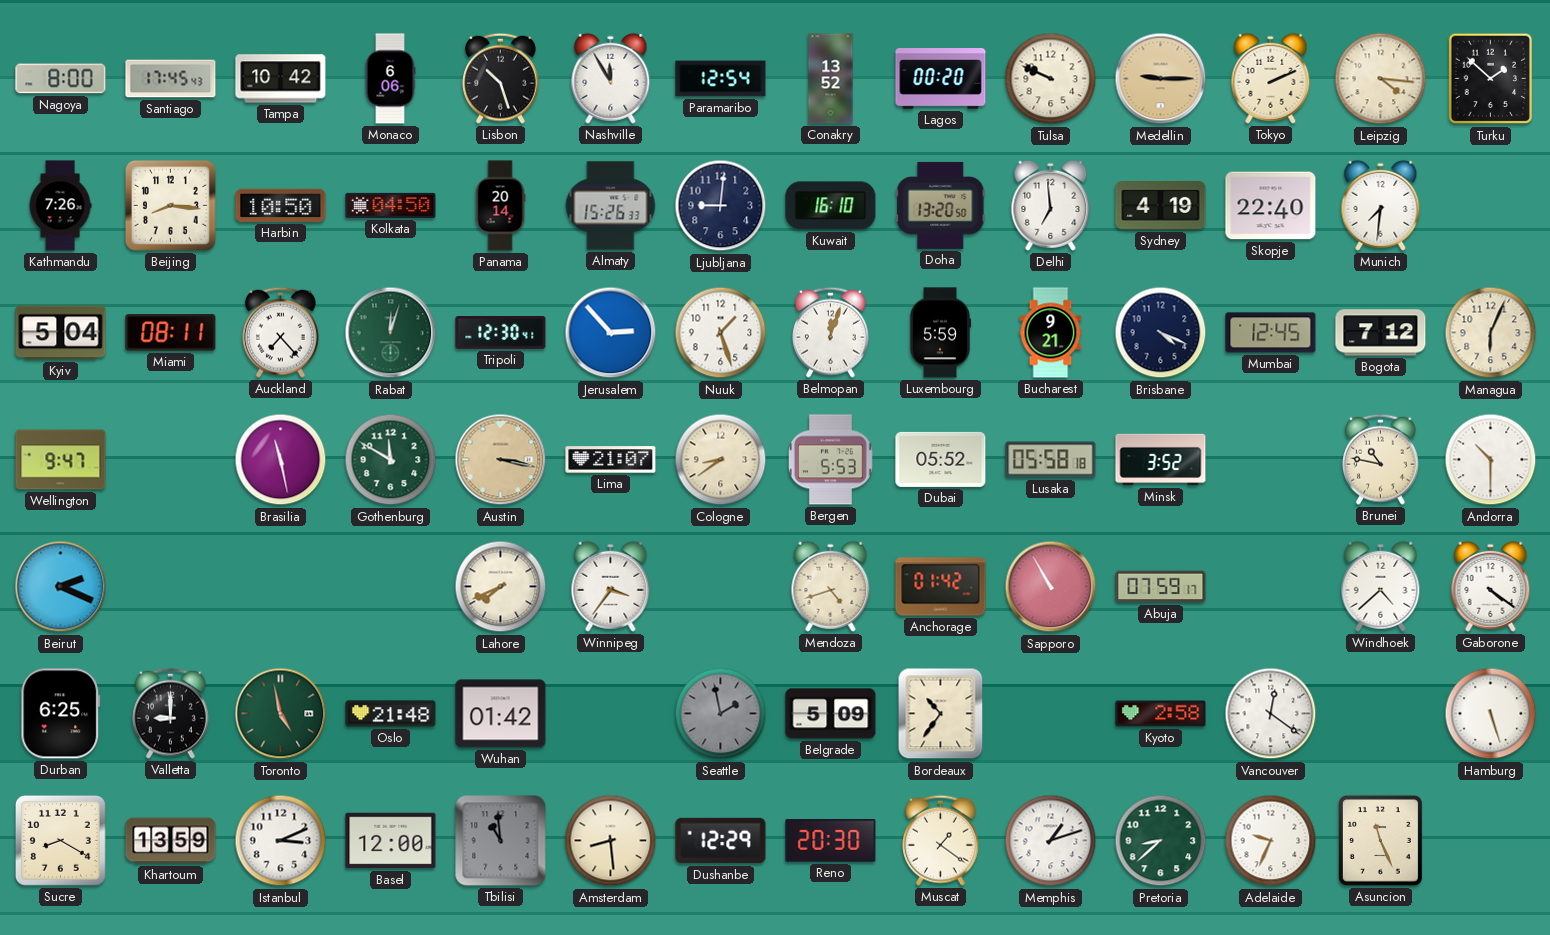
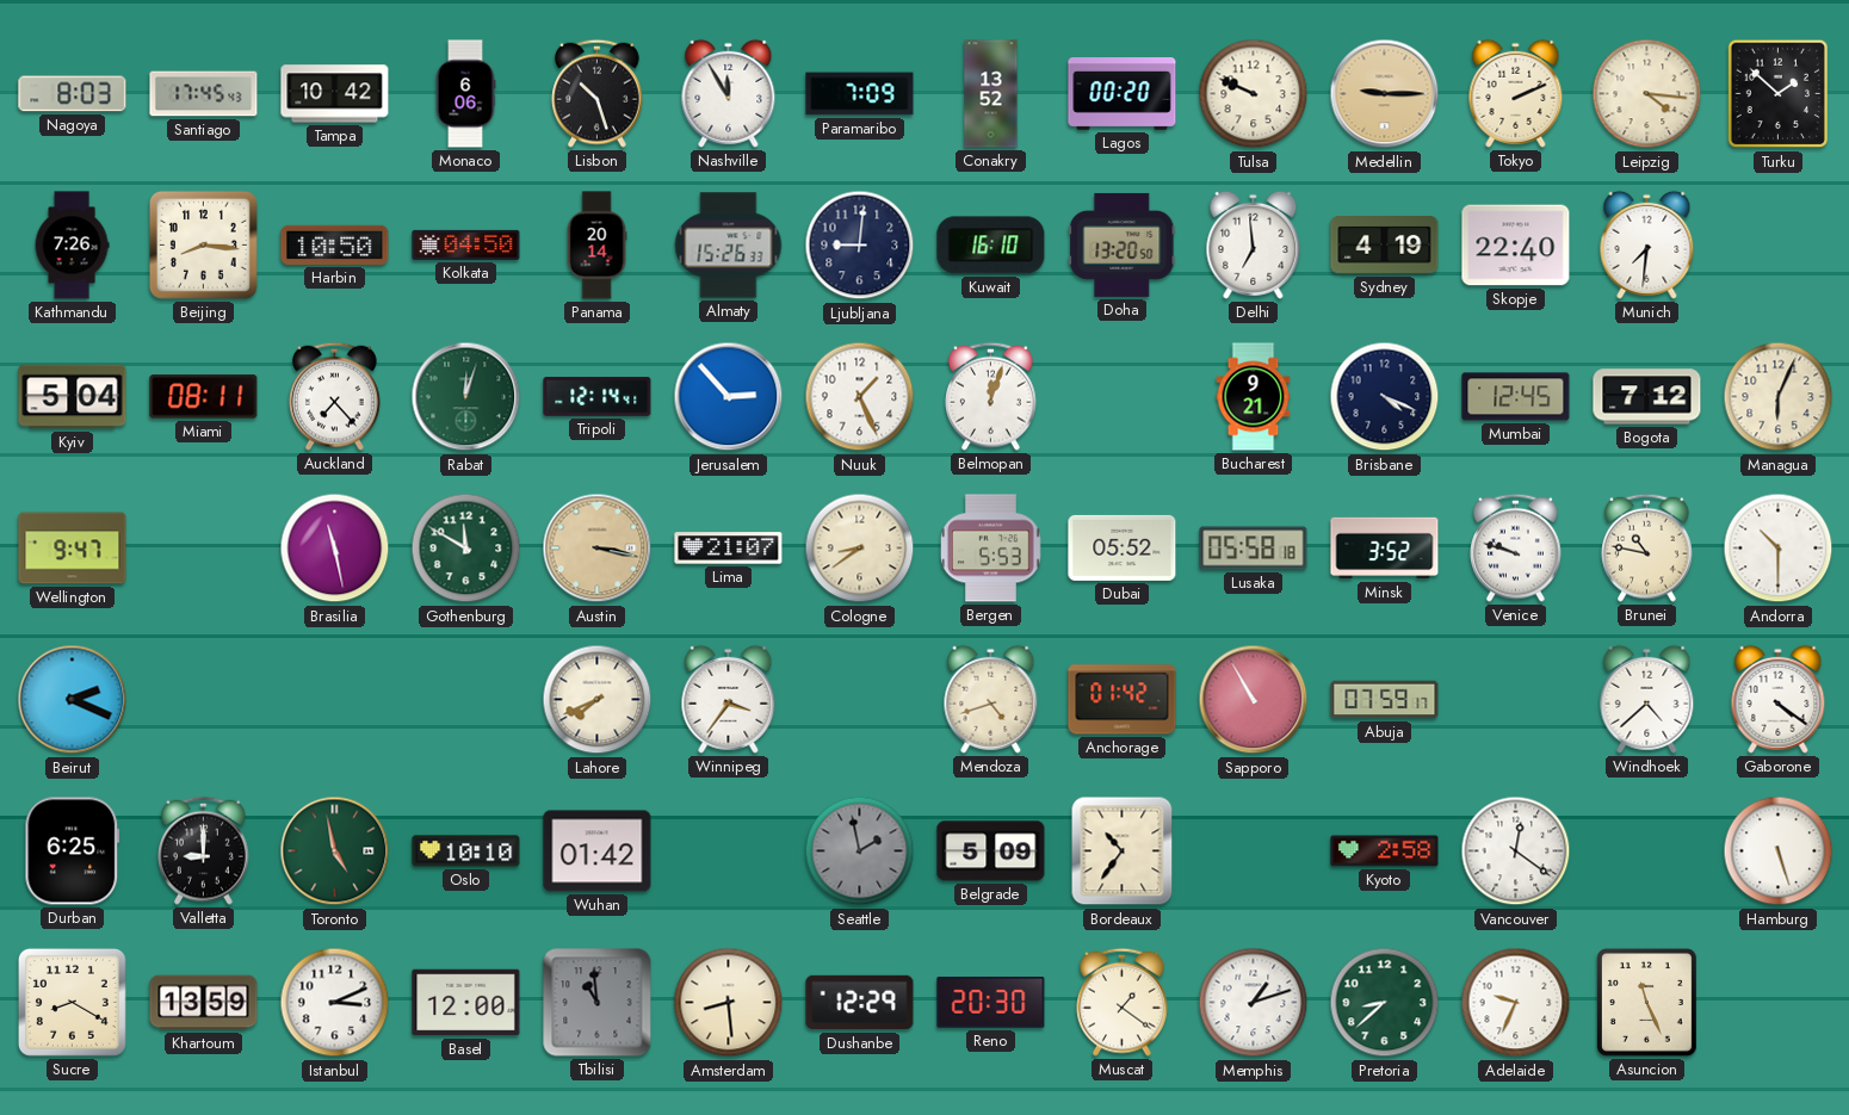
Nagoya: 8:00 -> 8:03
Paramaribo: 12:54 -> 7:09
Tripoli: 12:30 -> 12:14
Nuuk: 1:27 -> 1:26
Luxembourg: 5:59 -> none
Venice: none -> 9:48
Oslo: 21:48 -> 10:10
